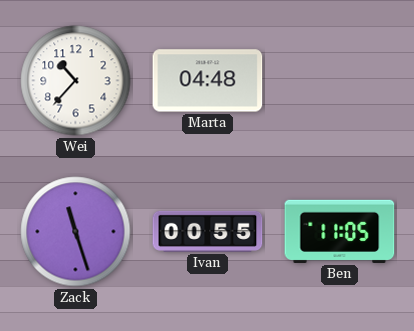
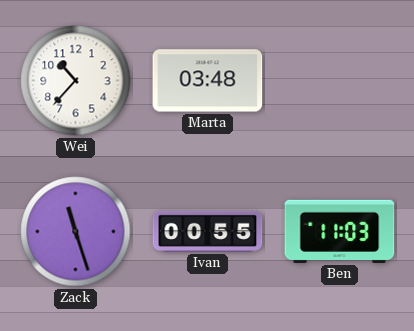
Marta: 04:48 -> 03:48
Ben: 11:05 -> 11:03
